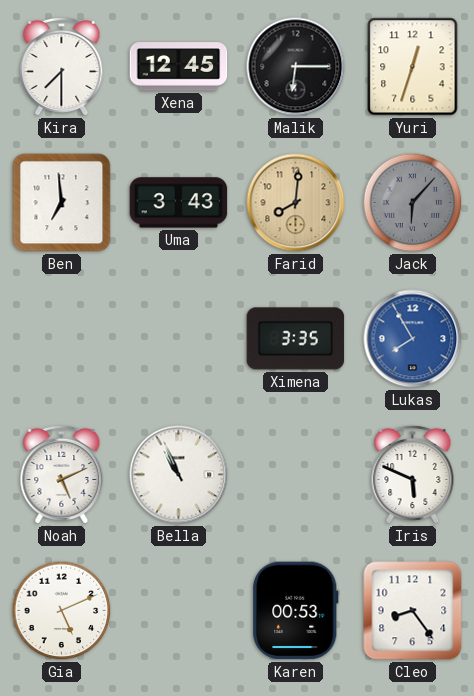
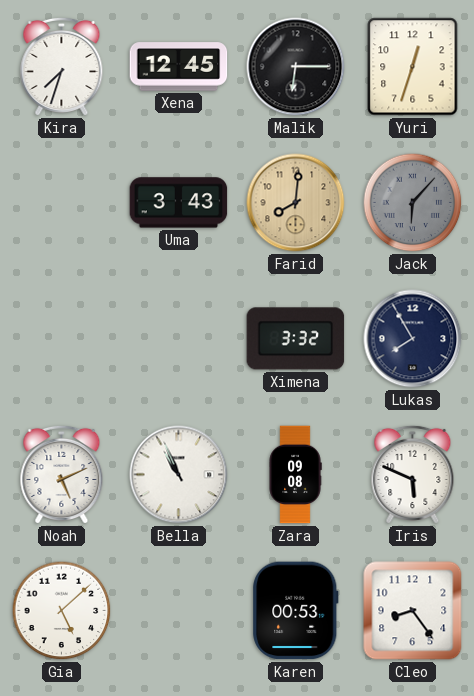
Kira: 7:30 -> 7:33
Ben: 6:59 -> none
Ximena: 3:35 -> 3:32
Lukas dial: blue -> navy
Zara: none -> 09:08
Gia: 5:11 -> 5:08
